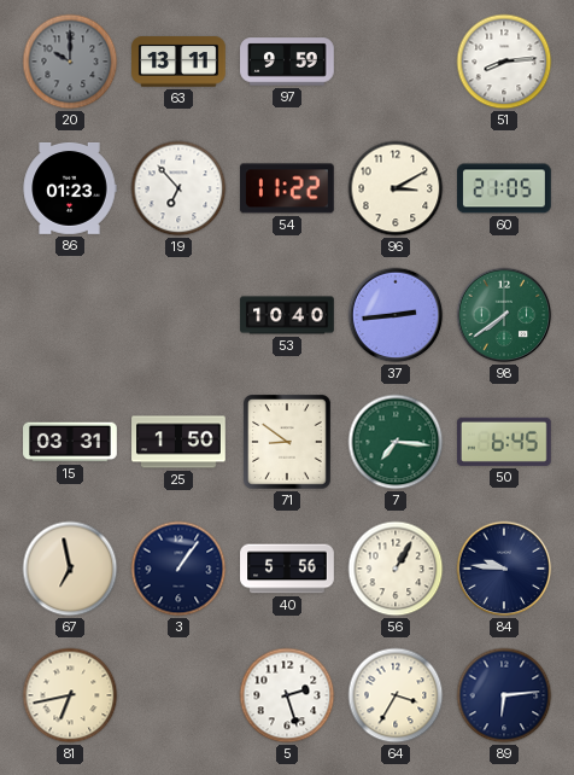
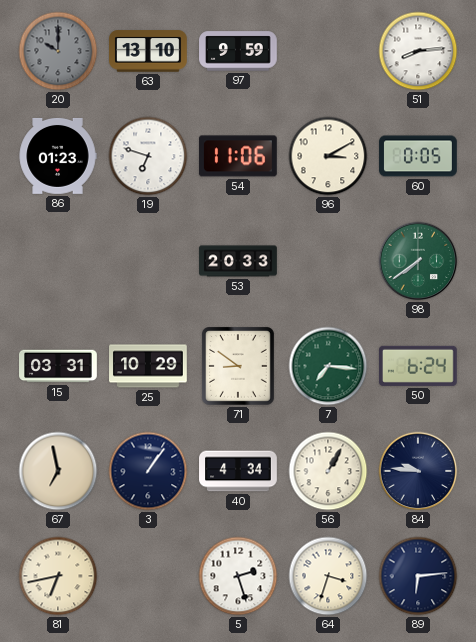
63: 13:11 -> 13:10
19: 6:53 -> 6:48
54: 11:22 -> 11:06
60: 21:05 -> 0:05
53: 10:40 -> 20:33
37: 2:44 -> none
25: 1:50 -> 10:29
50: 6:45 -> 6:24
40: 5:56 -> 4:34
64: 3:35 -> 3:33
